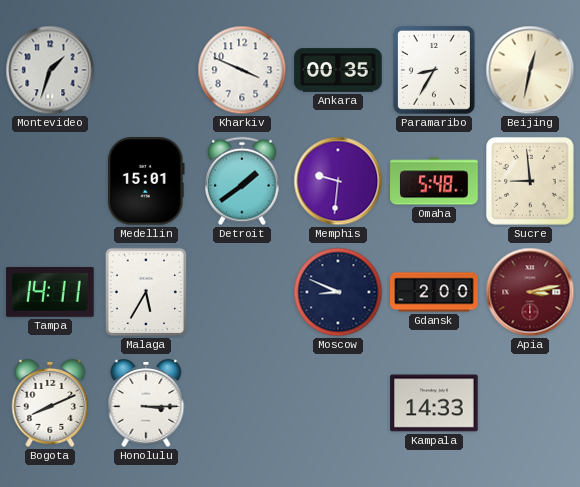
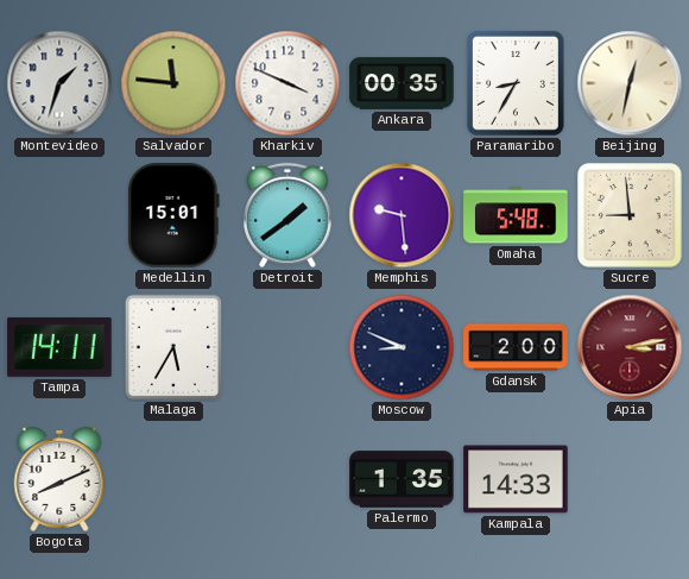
Salvador: none -> 11:46
Memphis: 9:31 -> 9:29
Honolulu: 3:15 -> none
Palermo: none -> 1:35
